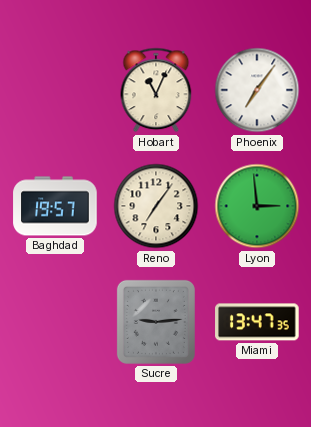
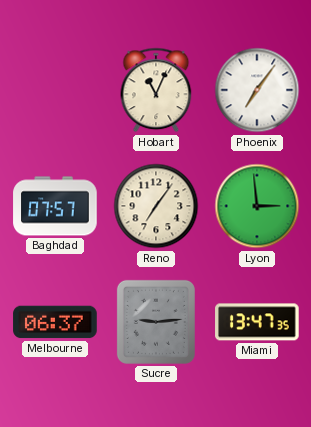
Baghdad: 19:57 -> 07:57
Melbourne: none -> 06:37
